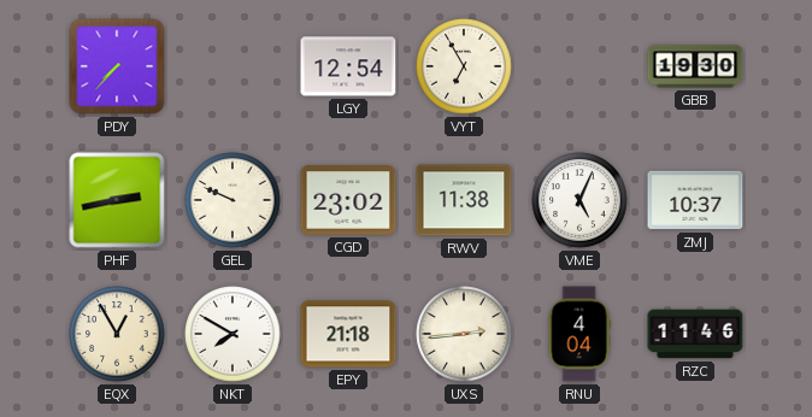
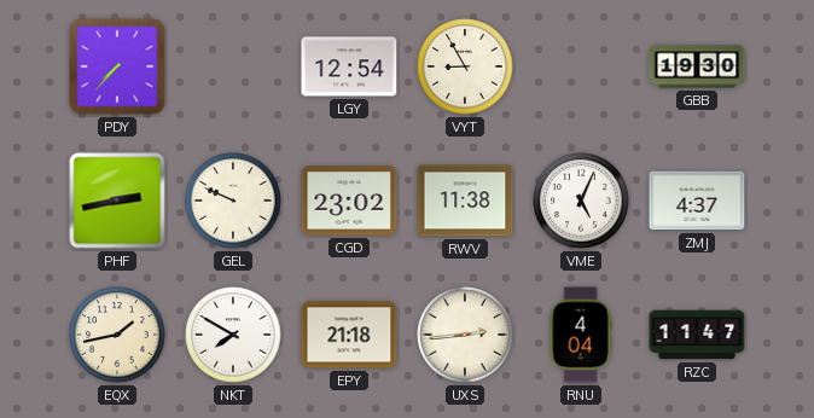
VYT: 6:55 -> 8:55
ZMJ: 10:37 -> 4:37
EQX: 12:55 -> 1:43
RZC: 11:46 -> 11:47
